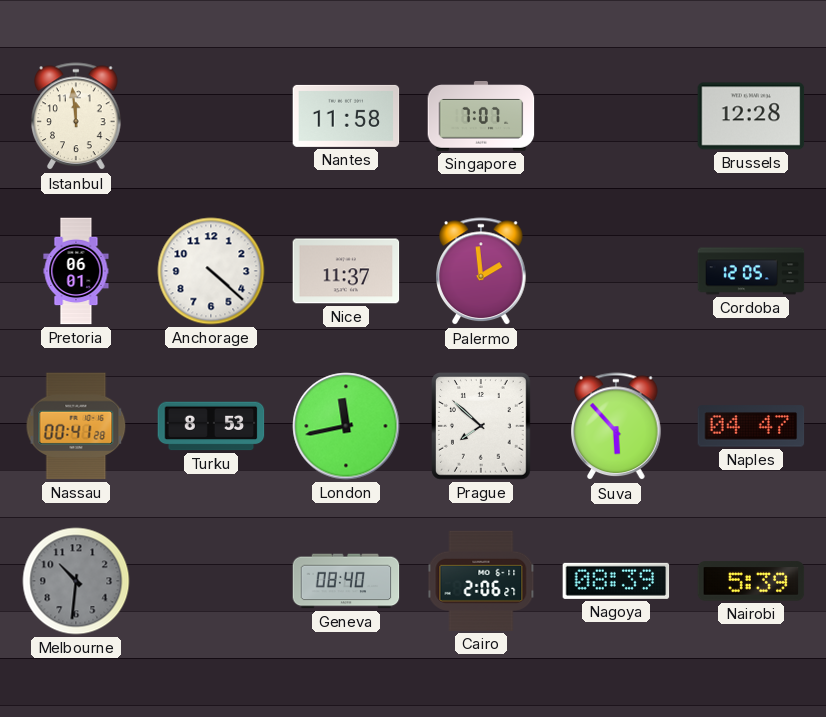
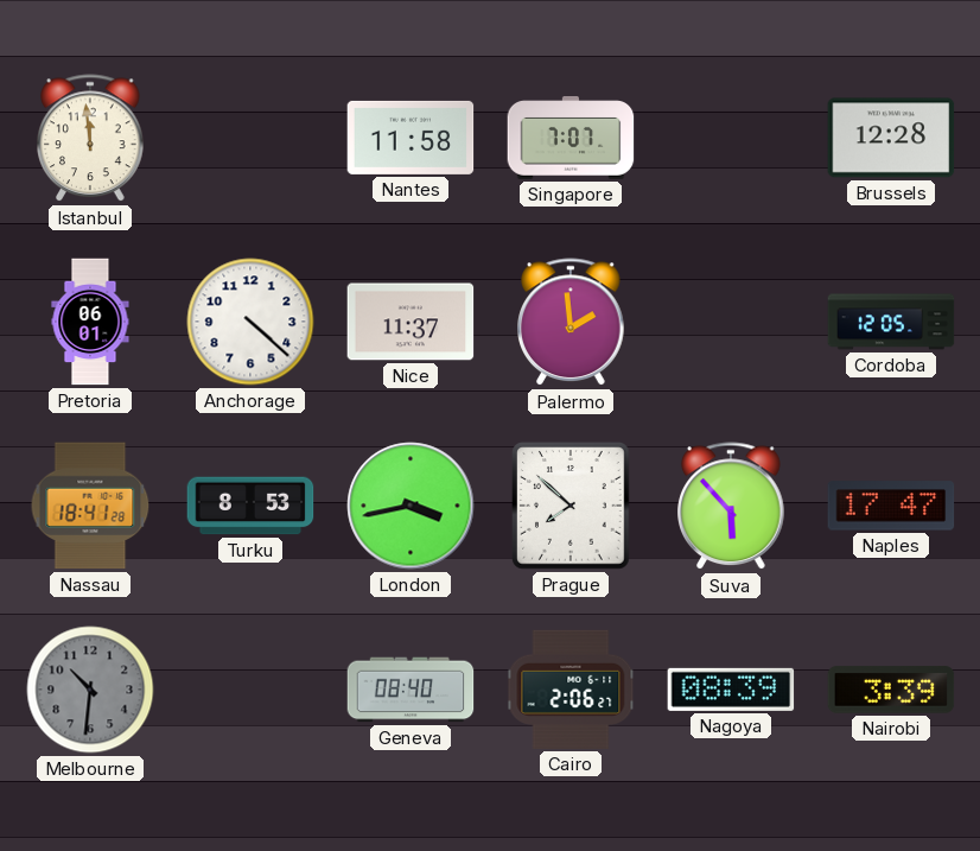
Nassau: 00:41 -> 18:41
London: 11:43 -> 3:43
Naples: 04:47 -> 17:47
Nairobi: 5:39 -> 3:39
